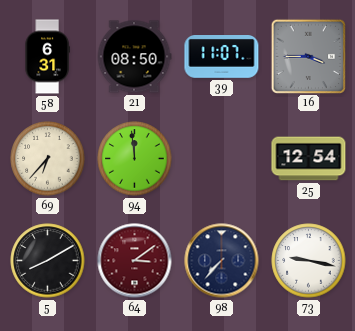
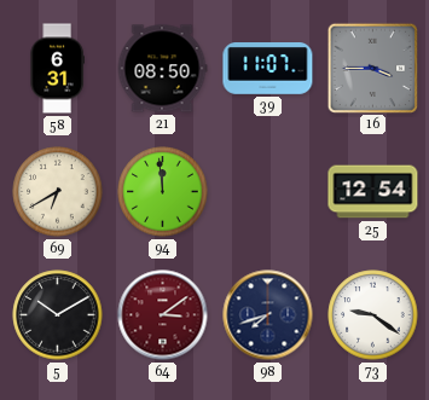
69: 6:37 -> 6:40
5: 8:10 -> 10:10
98: 7:37 -> 7:42
73: 9:17 -> 9:21
